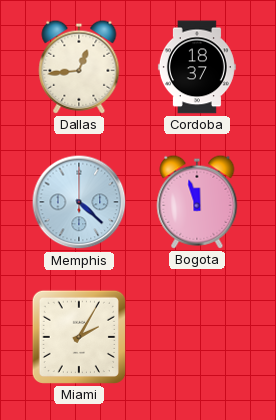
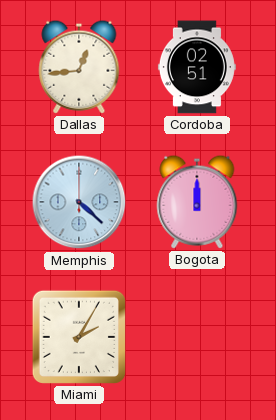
Cordoba: 18:37 -> 02:51
Bogota: 11:57 -> 12:00
